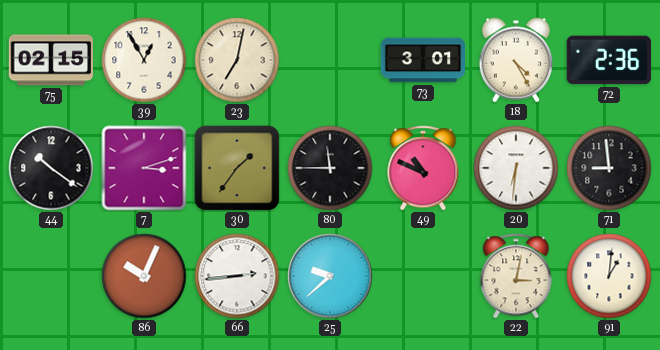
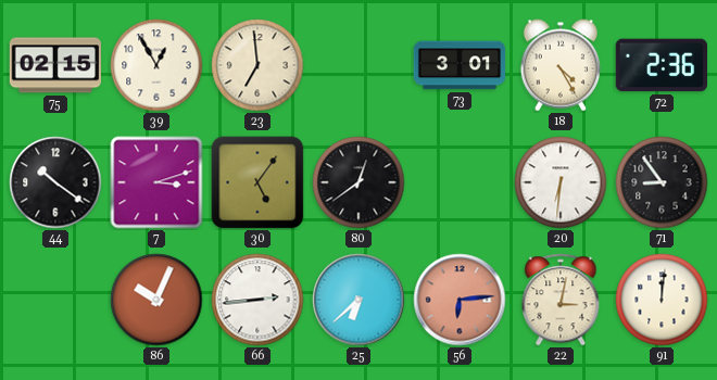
23: 7:02 -> 6:59
30: 1:36 -> 5:06
80: 11:45 -> 12:39
49: 10:49 -> none
71: 8:59 -> 8:54
25: 9:38 -> 6:38
56: none -> 6:14
91: 1:01 -> 12:01
